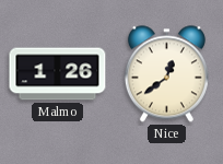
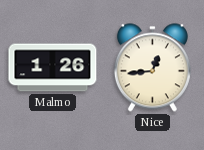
Nice: 12:39 -> 12:44
